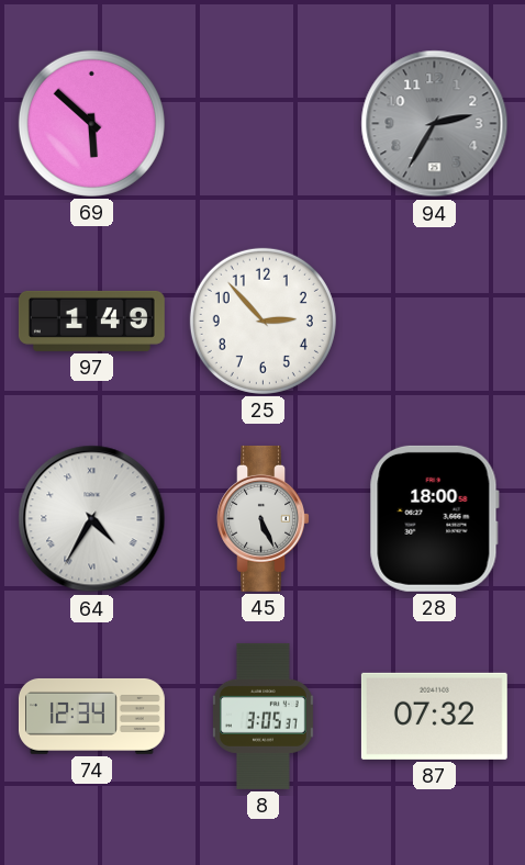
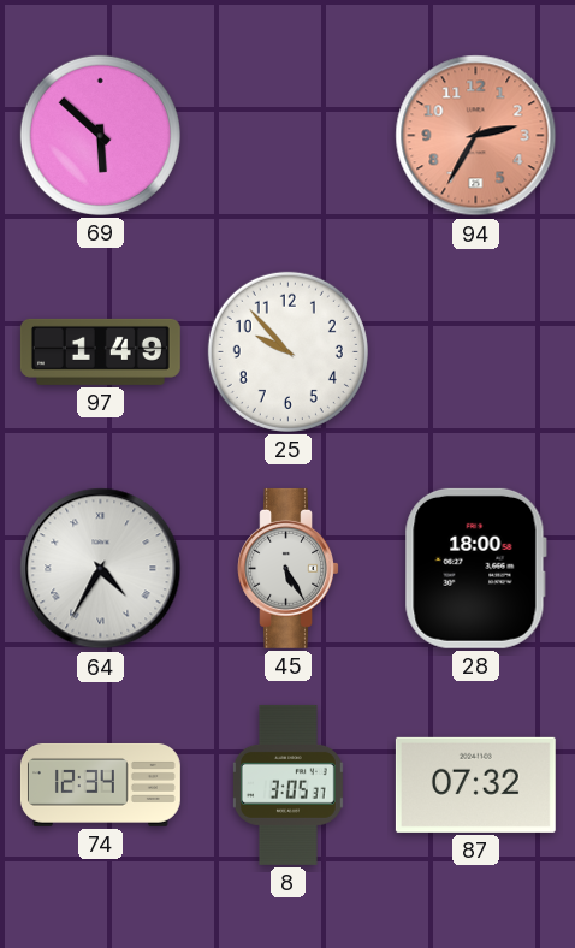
94 dial: grey -> salmon
25: 2:53 -> 9:53
45: 5:26 -> 5:25
